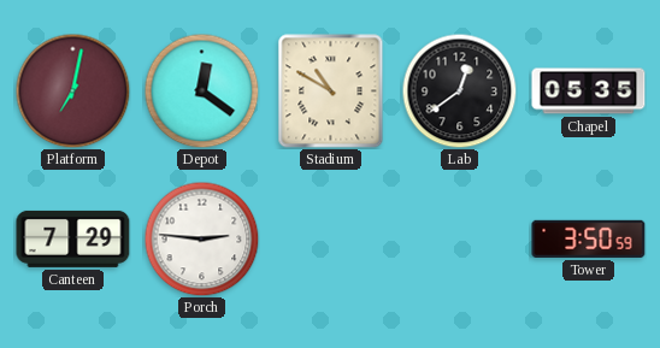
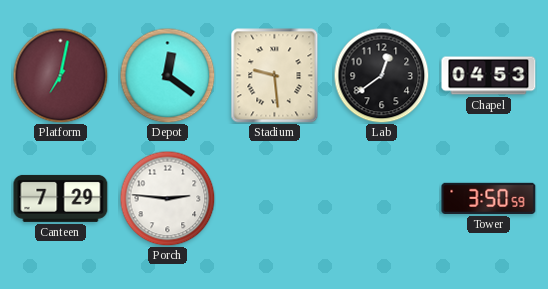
Stadium: 10:50 -> 9:29
Chapel: 05:35 -> 04:53
